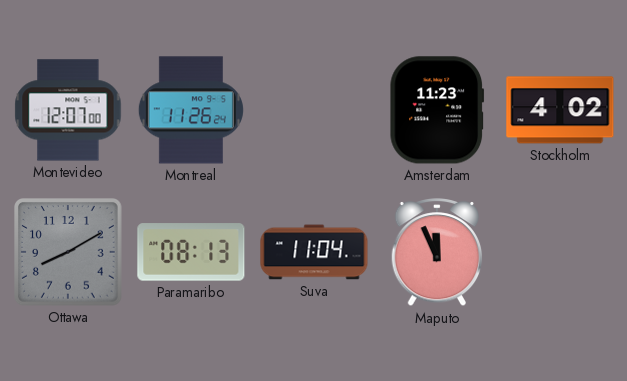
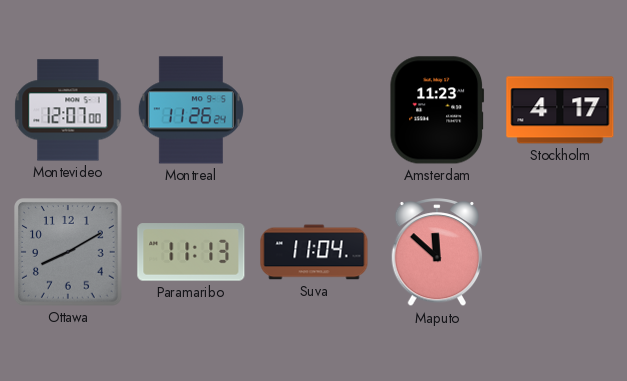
Stockholm: 4:02 -> 4:17
Paramaribo: 08:13 -> 11:13
Maputo: 11:56 -> 11:52
